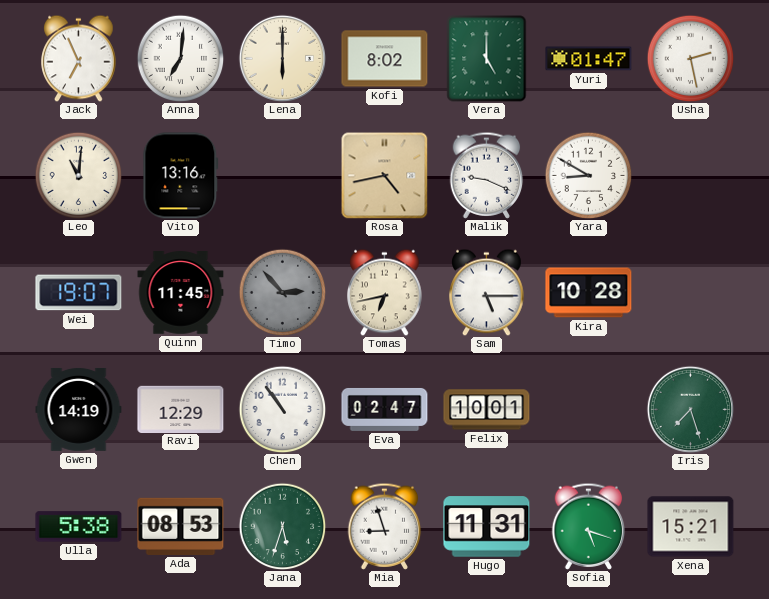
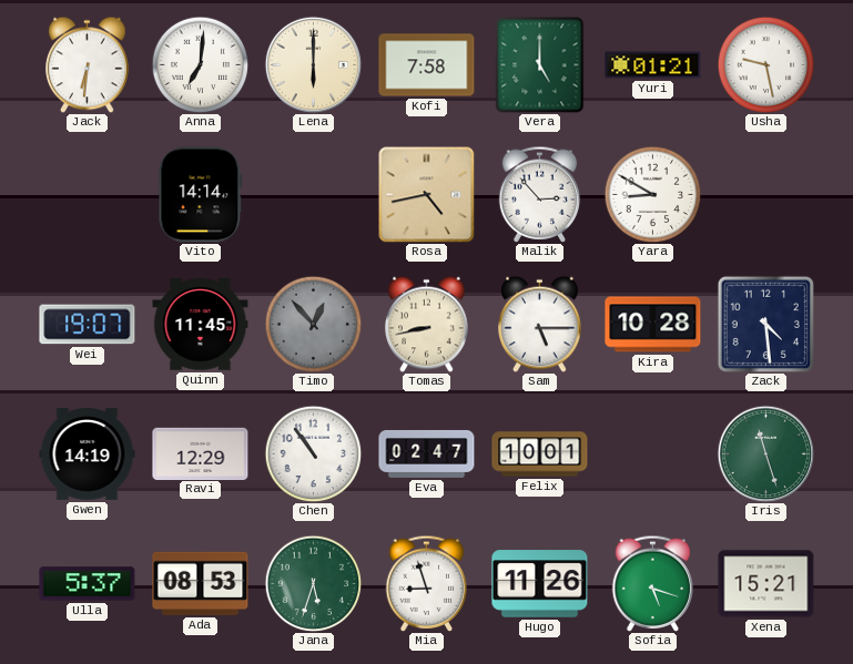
Jack: 6:56 -> 6:31
Kofi: 8:02 -> 7:58
Yuri: 01:47 -> 01:21
Usha: 2:28 -> 9:28
Leo: 11:01 -> none
Vito: 13:16 -> 14:14
Malik: 9:19 -> 2:53
Timo: 2:53 -> 12:53
Tomas: 6:43 -> 8:43
Zack: none -> 4:29
Iris: 7:27 -> 11:27
Ulla: 5:38 -> 5:37
Hugo: 11:31 -> 11:26
